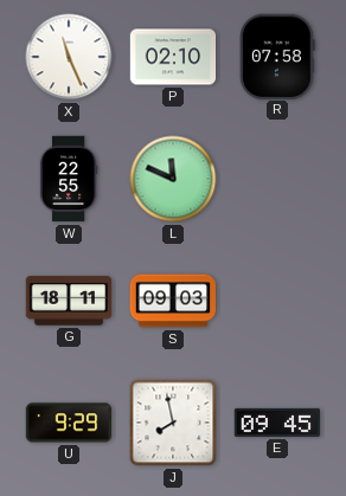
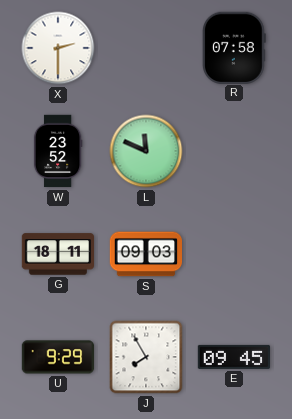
X: 11:26 -> 2:30
P: 02:10 -> none
W: 22:55 -> 23:52
J: 7:58 -> 7:55
